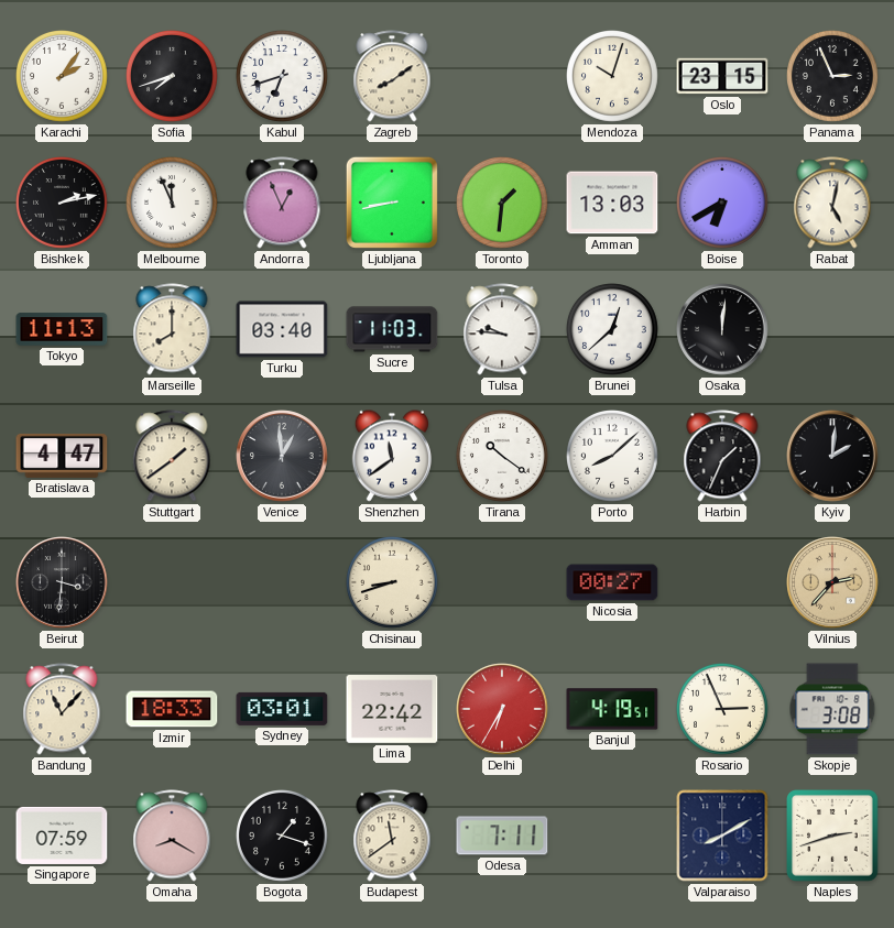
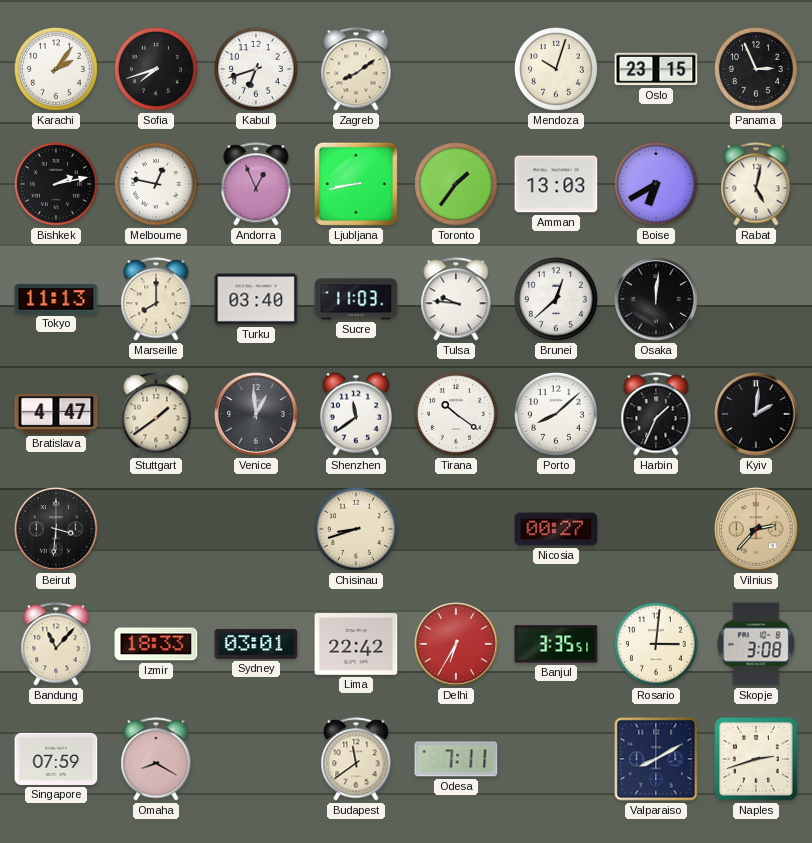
Melbourne: 11:56 -> 12:47
Toronto: 1:31 -> 1:36
Banjul: 4:19 -> 3:35
Rosario: 2:56 -> 3:01
Bogota: 1:18 -> none
